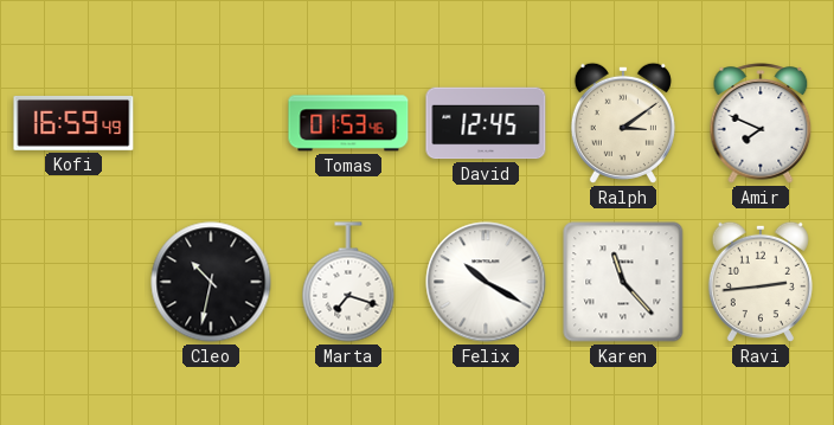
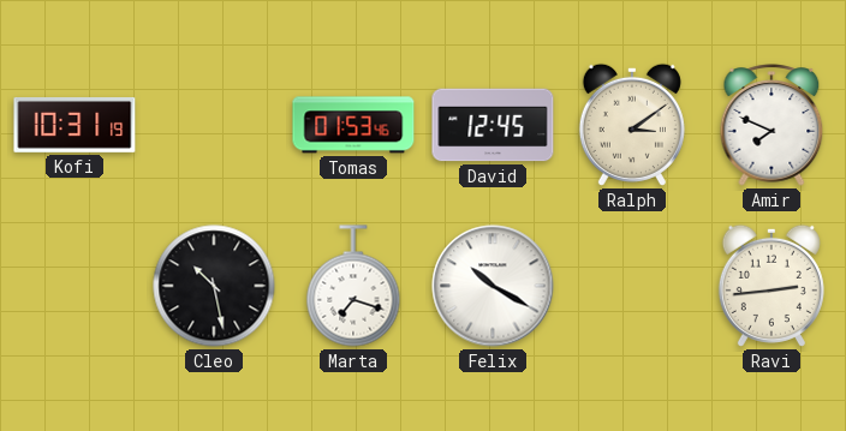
Kofi: 16:59 -> 10:31
Cleo: 10:32 -> 10:28
Karen: 11:23 -> none
